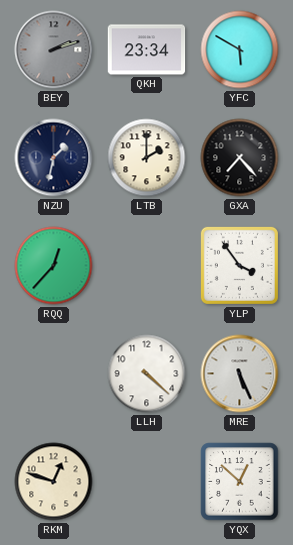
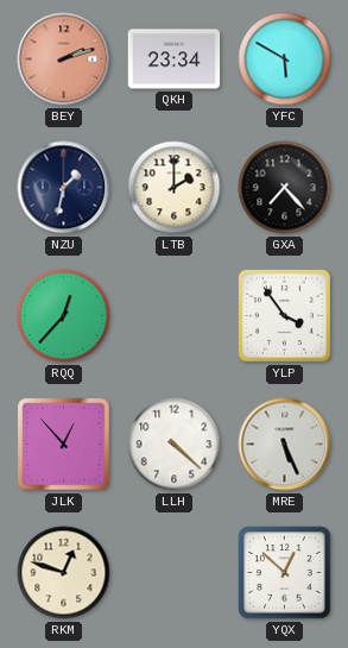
BEY dial: grey -> salmon
JLK: none -> 12:53
